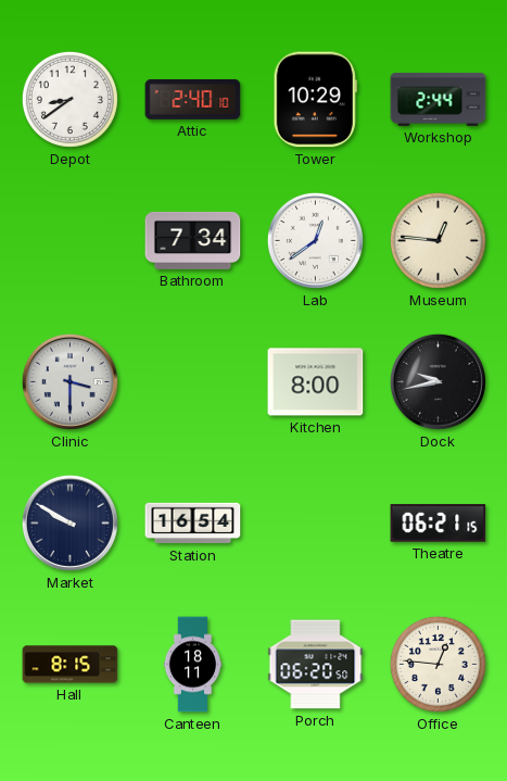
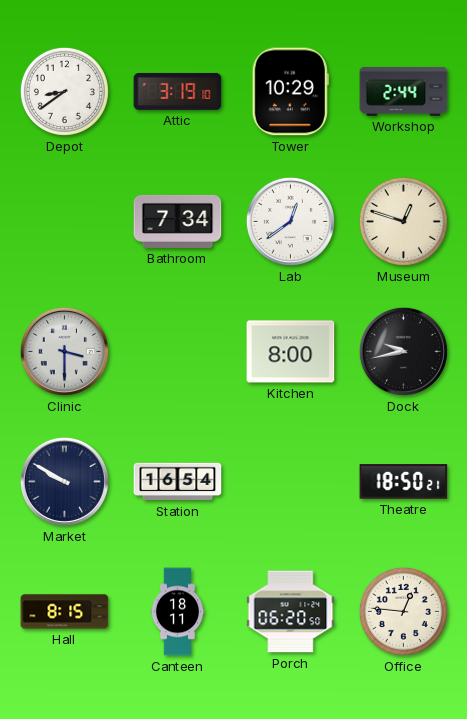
Attic: 2:40 -> 3:19
Museum: 12:46 -> 12:48
Theatre: 06:21 -> 18:50
